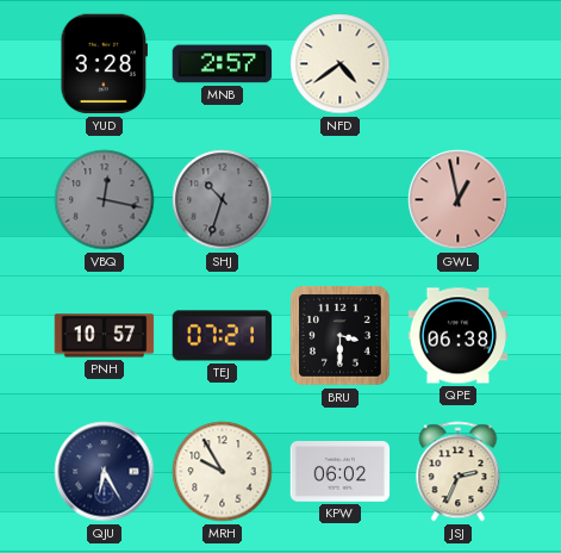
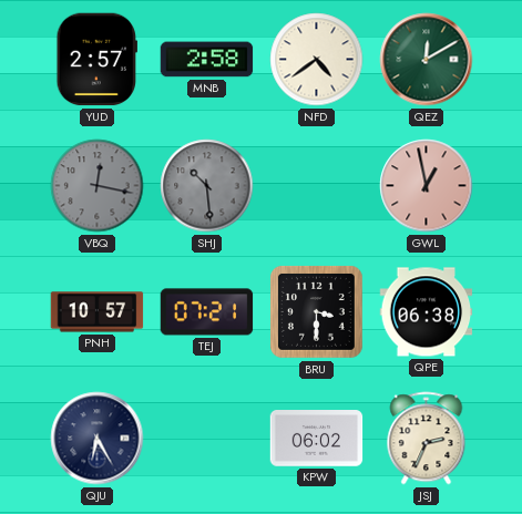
YUD: 3:28 -> 2:57
MNB: 2:57 -> 2:58
QEZ: none -> 12:10
SHJ: 10:33 -> 10:29
MRH: 9:55 -> none
